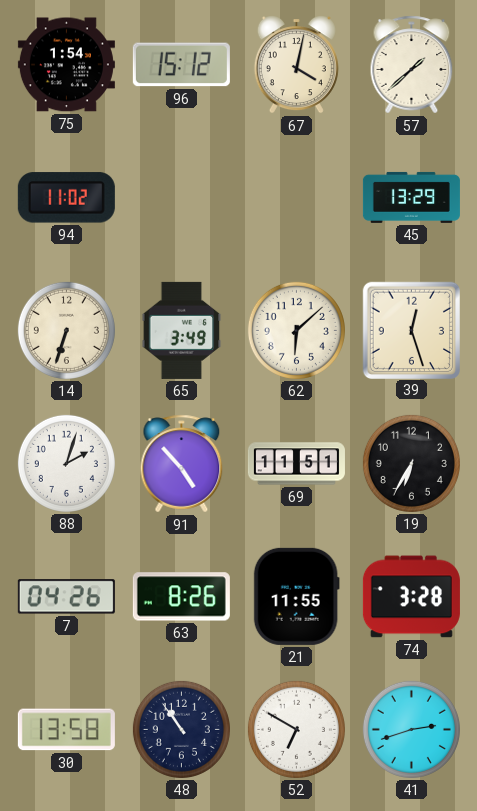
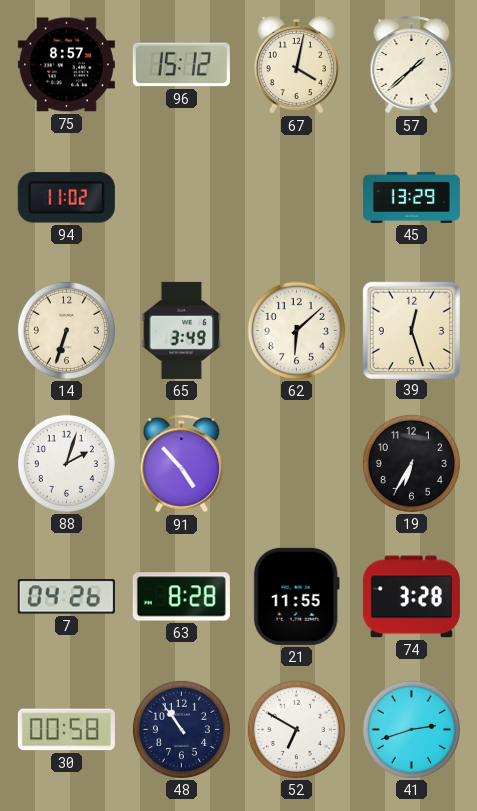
75: 1:54 -> 8:57
69: 11:51 -> none
63: 8:26 -> 8:28
30: 13:58 -> 00:58
